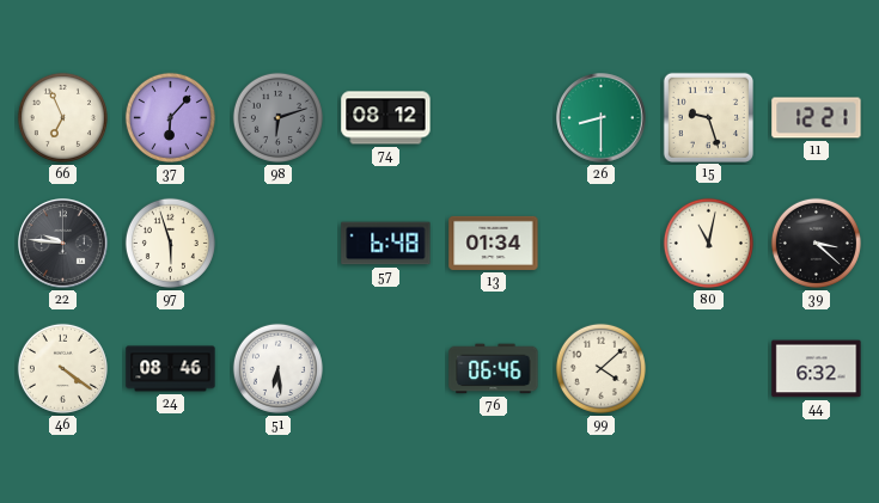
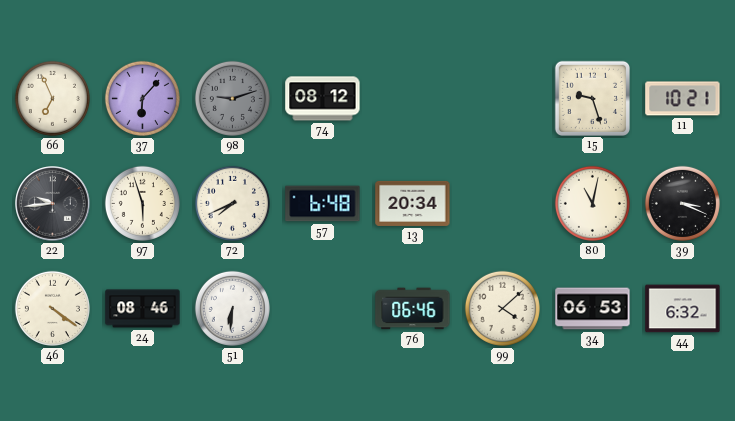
98: 6:12 -> 9:12
26: 8:30 -> none
11: 12:21 -> 10:21
22: 9:46 -> 9:44
72: none -> 7:41
13: 01:34 -> 20:34
39: 3:22 -> 3:19
51: 6:29 -> 6:31
34: none -> 06:53
